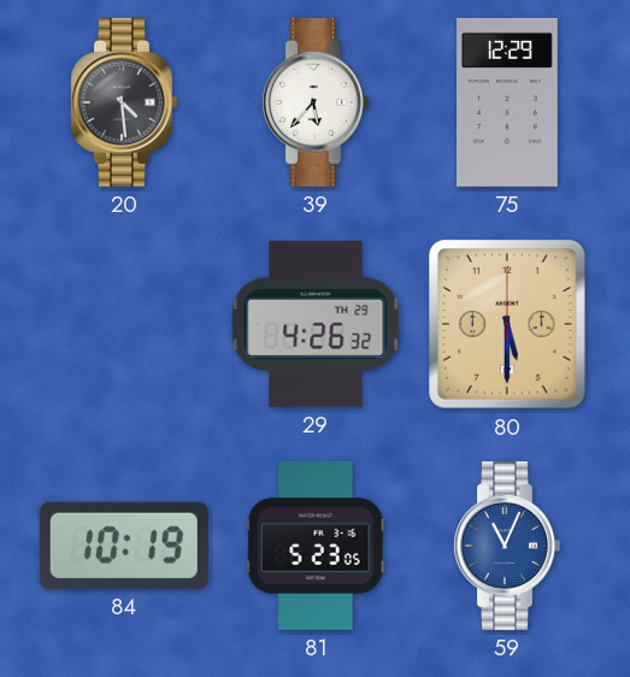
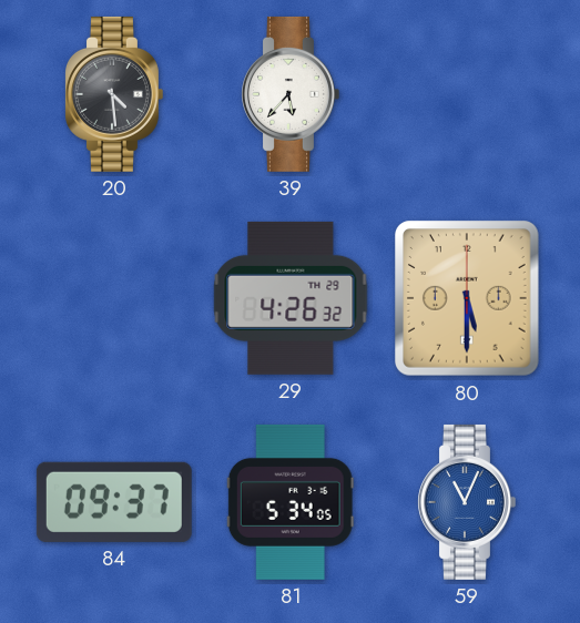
75: 12:29 -> none
84: 10:19 -> 09:37
81: 5:23 -> 5:34
